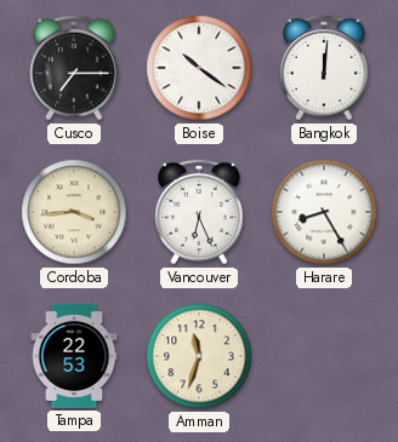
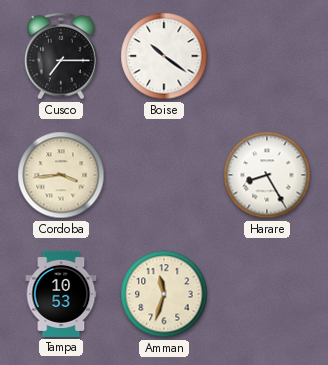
Bangkok: 12:01 -> none
Vancouver: 6:26 -> none
Tampa: 22:53 -> 10:53
